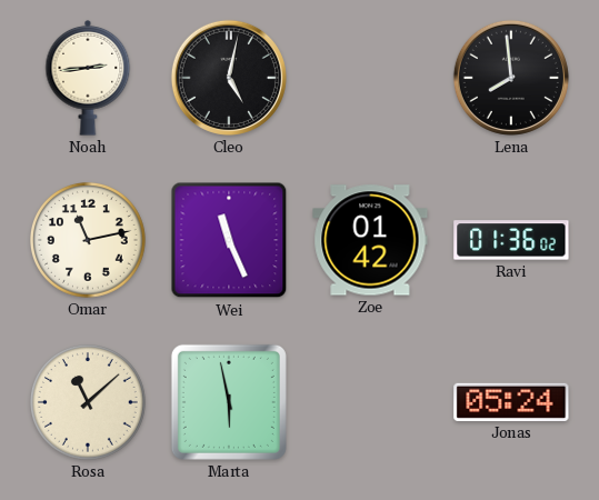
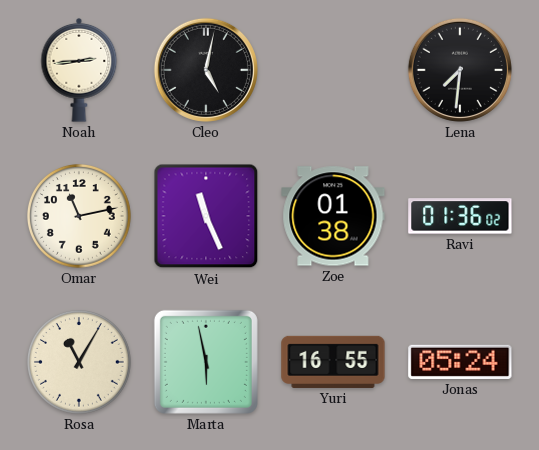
Lena: 7:59 -> 7:31
Zoe: 01:42 -> 01:38
Rosa: 11:08 -> 11:05
Yuri: none -> 16:55
